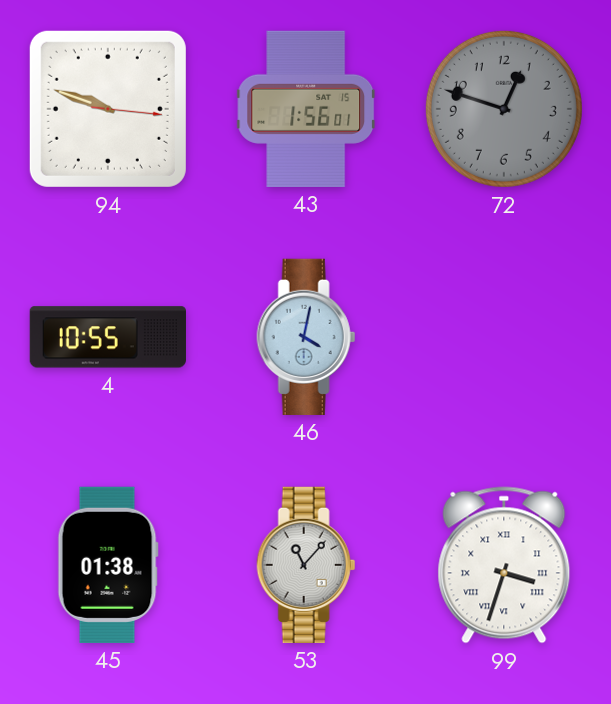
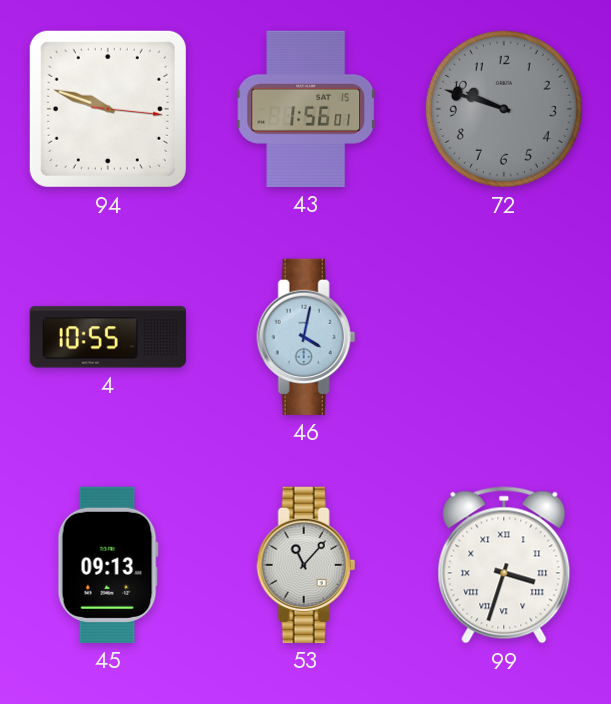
72: 12:48 -> 9:48
45: 01:38 -> 09:13
